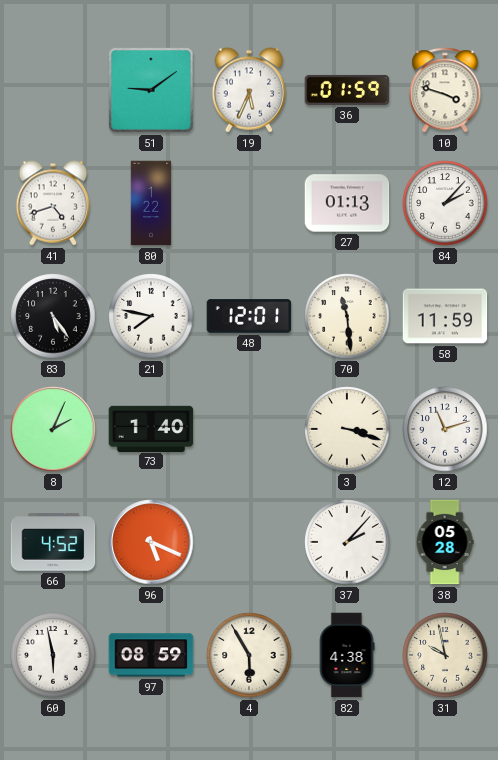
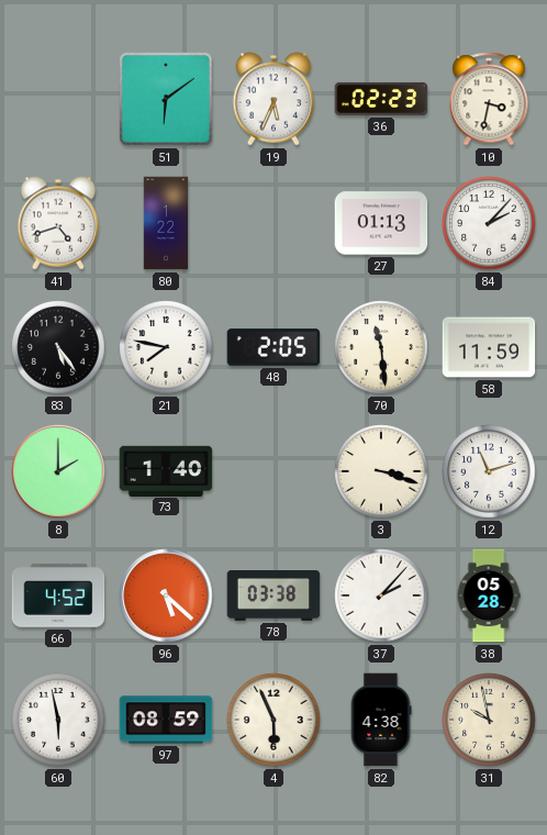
51: 9:09 -> 6:09
36: 01:59 -> 02:23
10: 3:48 -> 3:32
48: 12:01 -> 2:05
8: 2:04 -> 2:00
96: 5:19 -> 5:22
78: none -> 03:38
4: 5:55 -> 5:56
